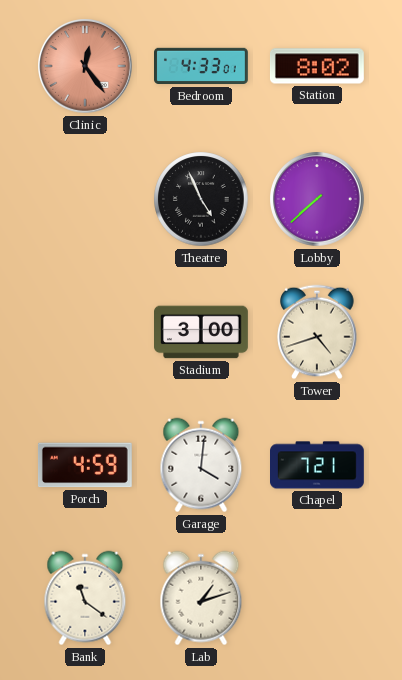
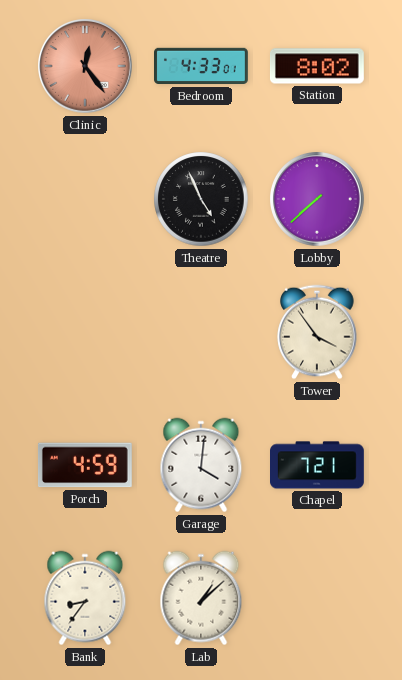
Stadium: 3:00 -> none
Tower: 4:42 -> 3:54
Bank: 11:21 -> 8:36
Lab: 1:12 -> 1:08
